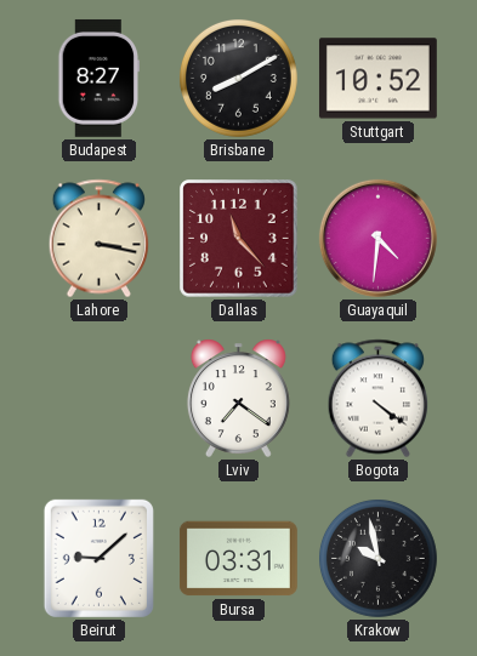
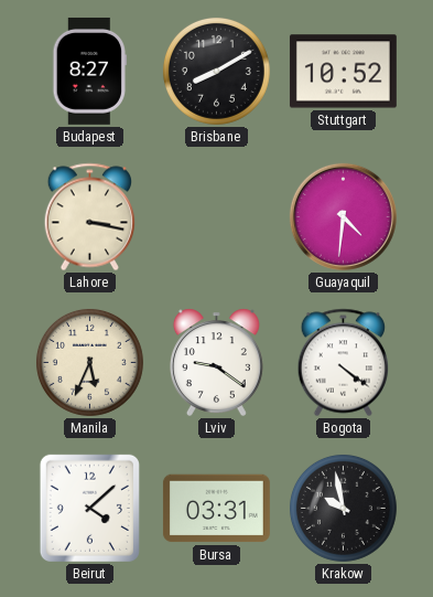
Dallas: 11:23 -> none
Manila: none -> 5:34
Lviv: 7:21 -> 9:21
Beirut: 9:08 -> 4:08
